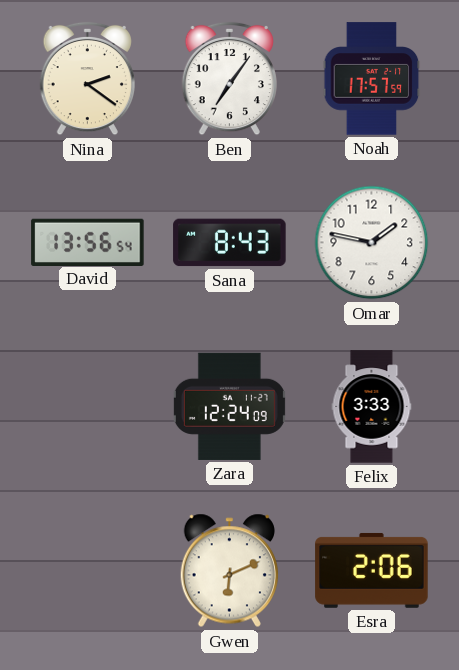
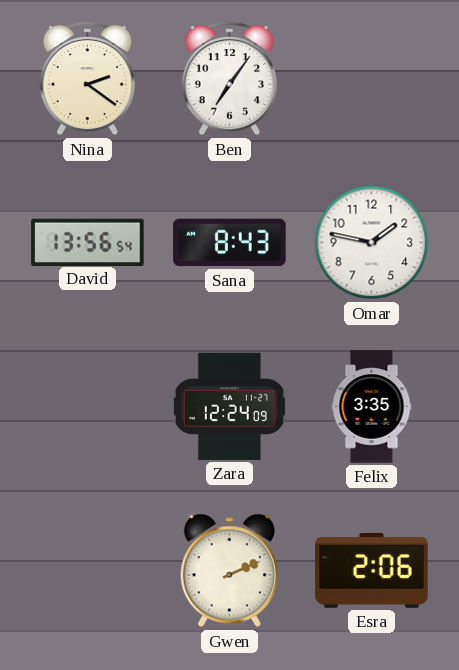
Noah: 17:57 -> none
Felix: 3:33 -> 3:35
Gwen: 6:11 -> 2:11
